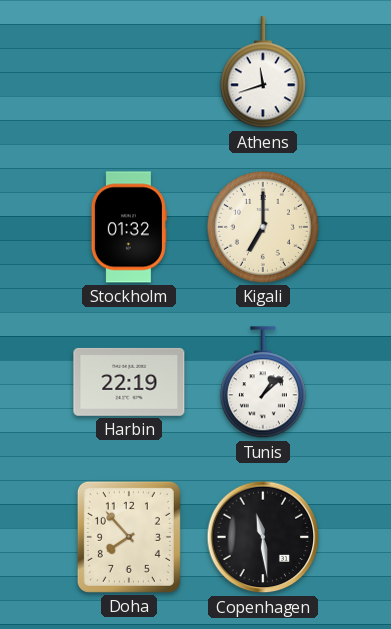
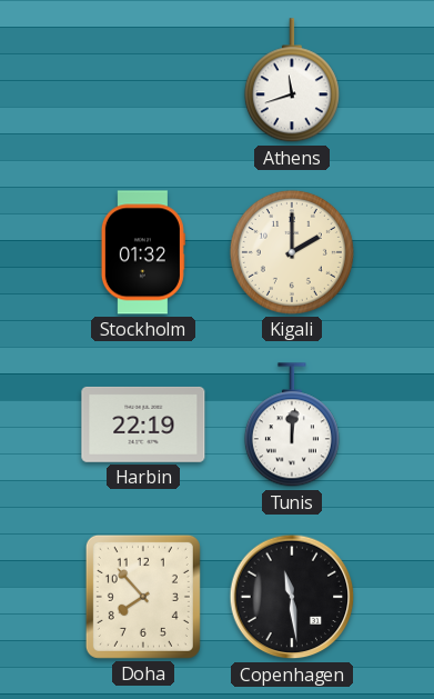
Kigali: 7:00 -> 2:00
Tunis: 1:08 -> 12:01
